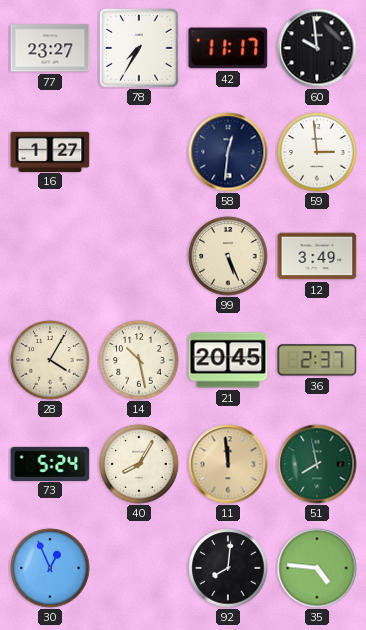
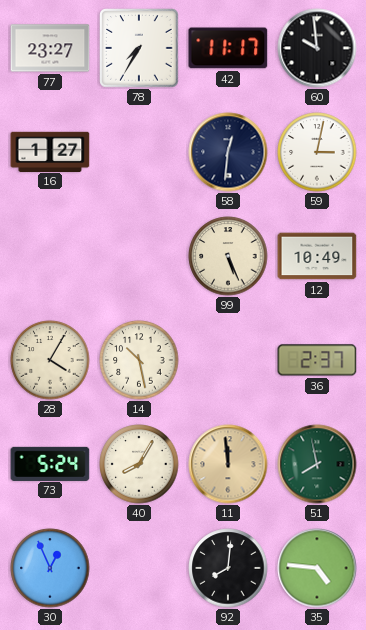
59: 2:59 -> 3:02
12: 3:49 -> 10:49
21: 20:45 -> none
